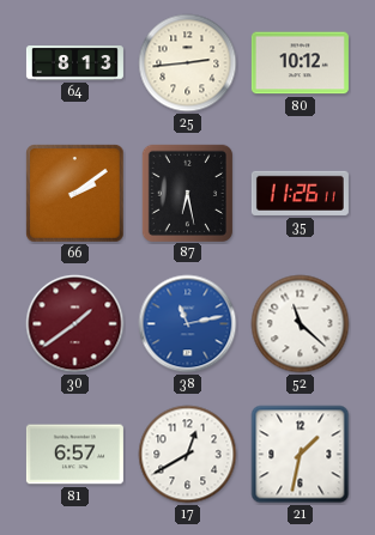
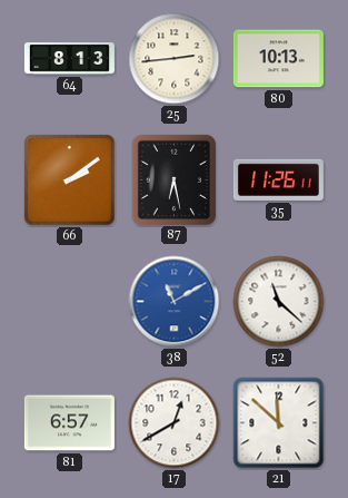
80: 10:12 -> 10:13
30: 1:39 -> none
38: 11:13 -> 11:10
21: 1:32 -> 11:52
